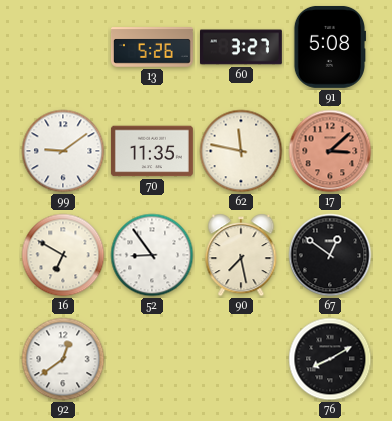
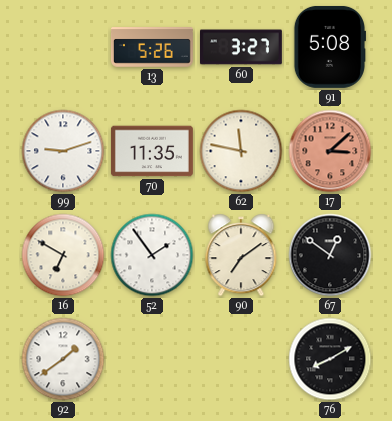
99: 9:09 -> 9:12
52: 8:54 -> 1:54
90: 7:28 -> 7:09
92: 12:39 -> 1:39
